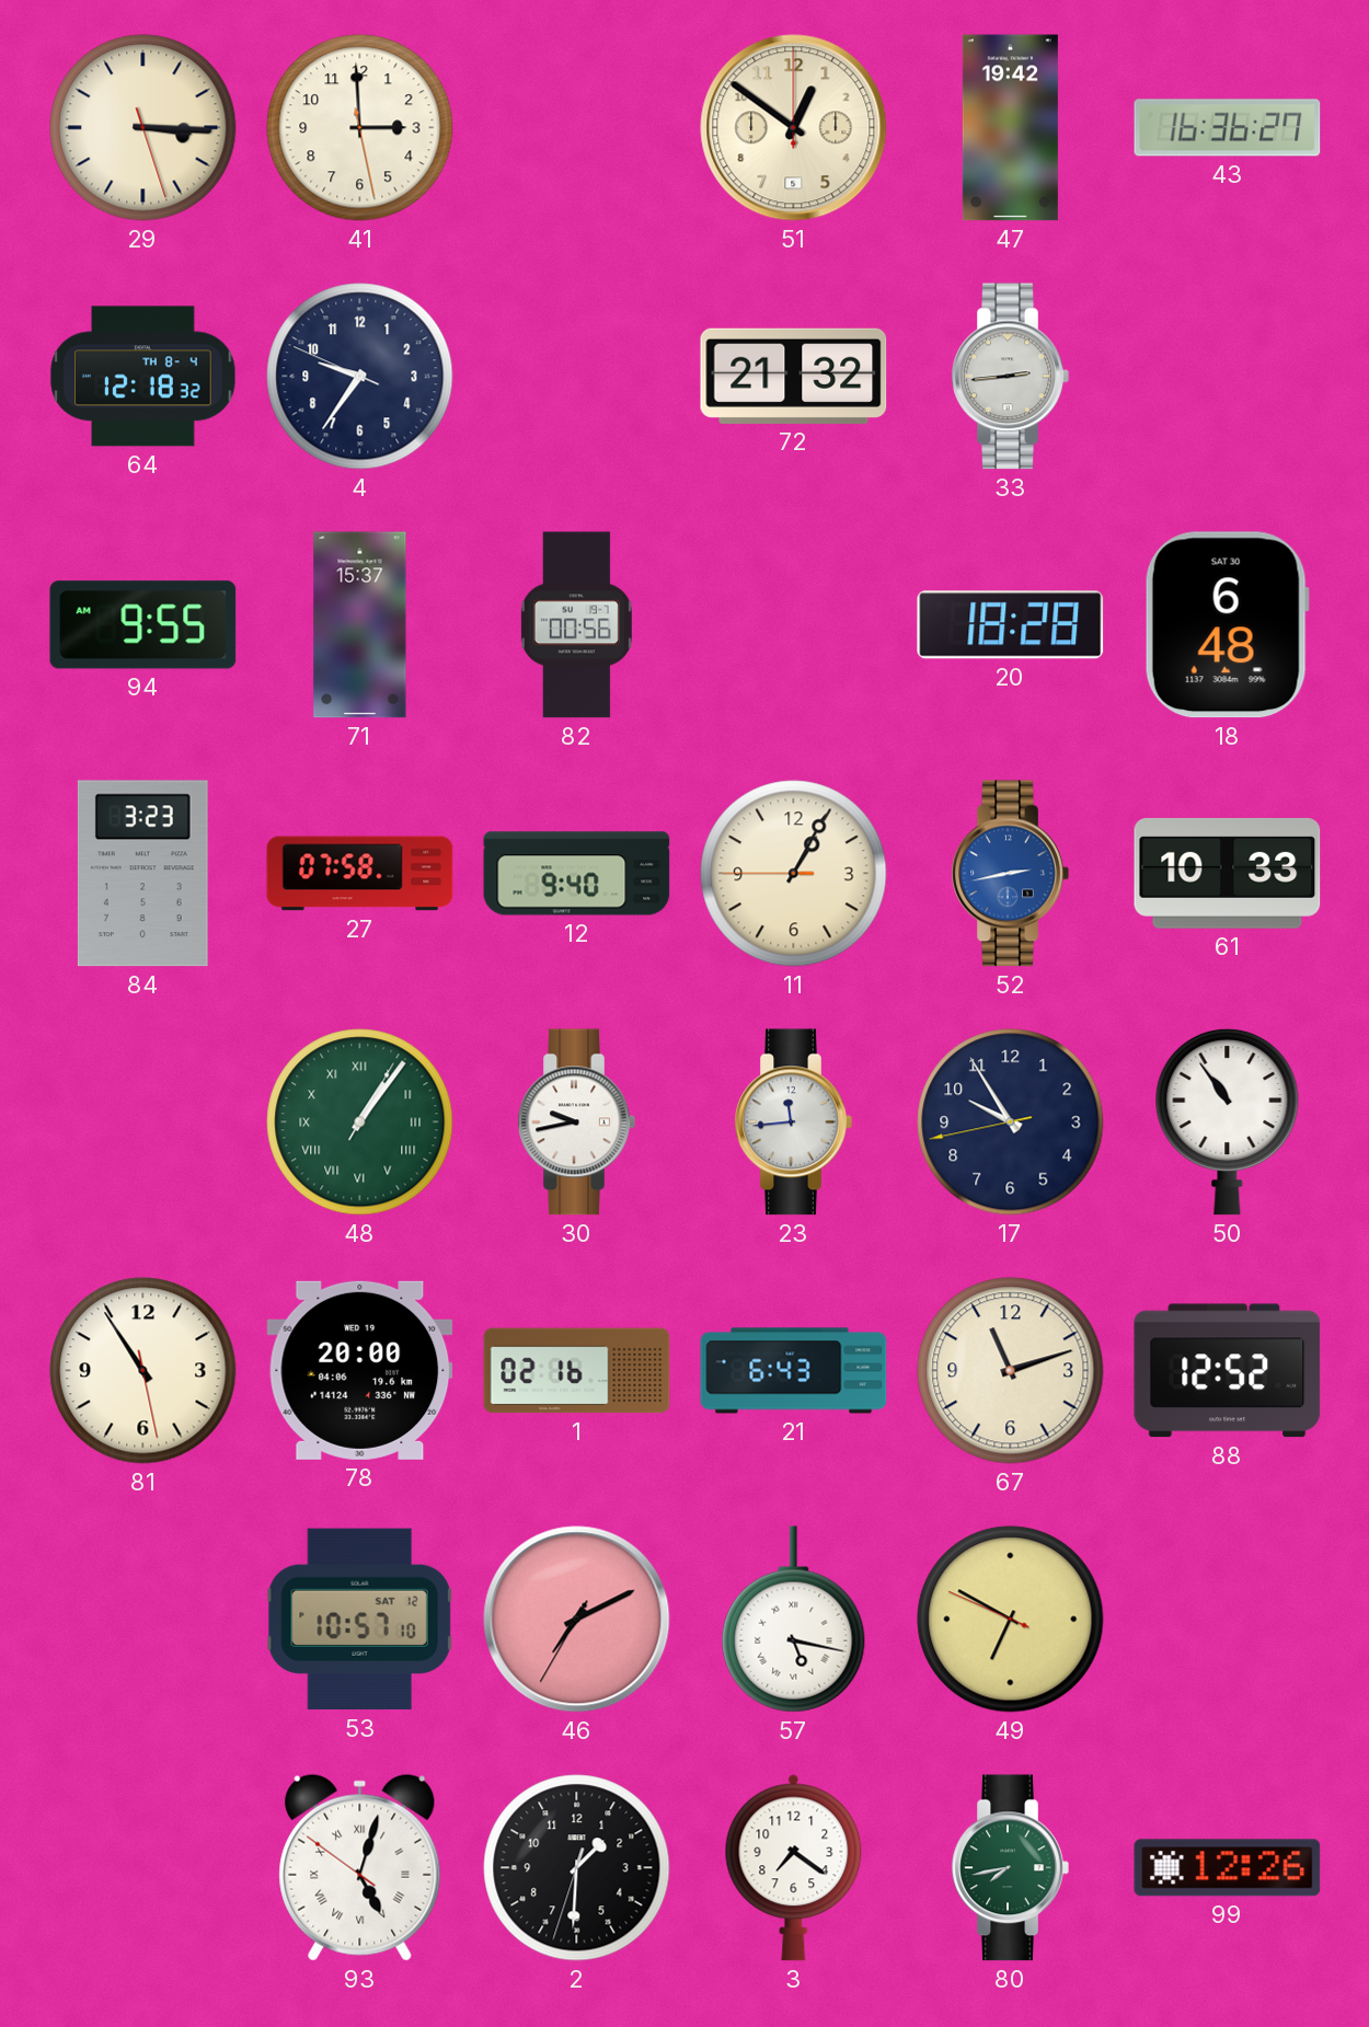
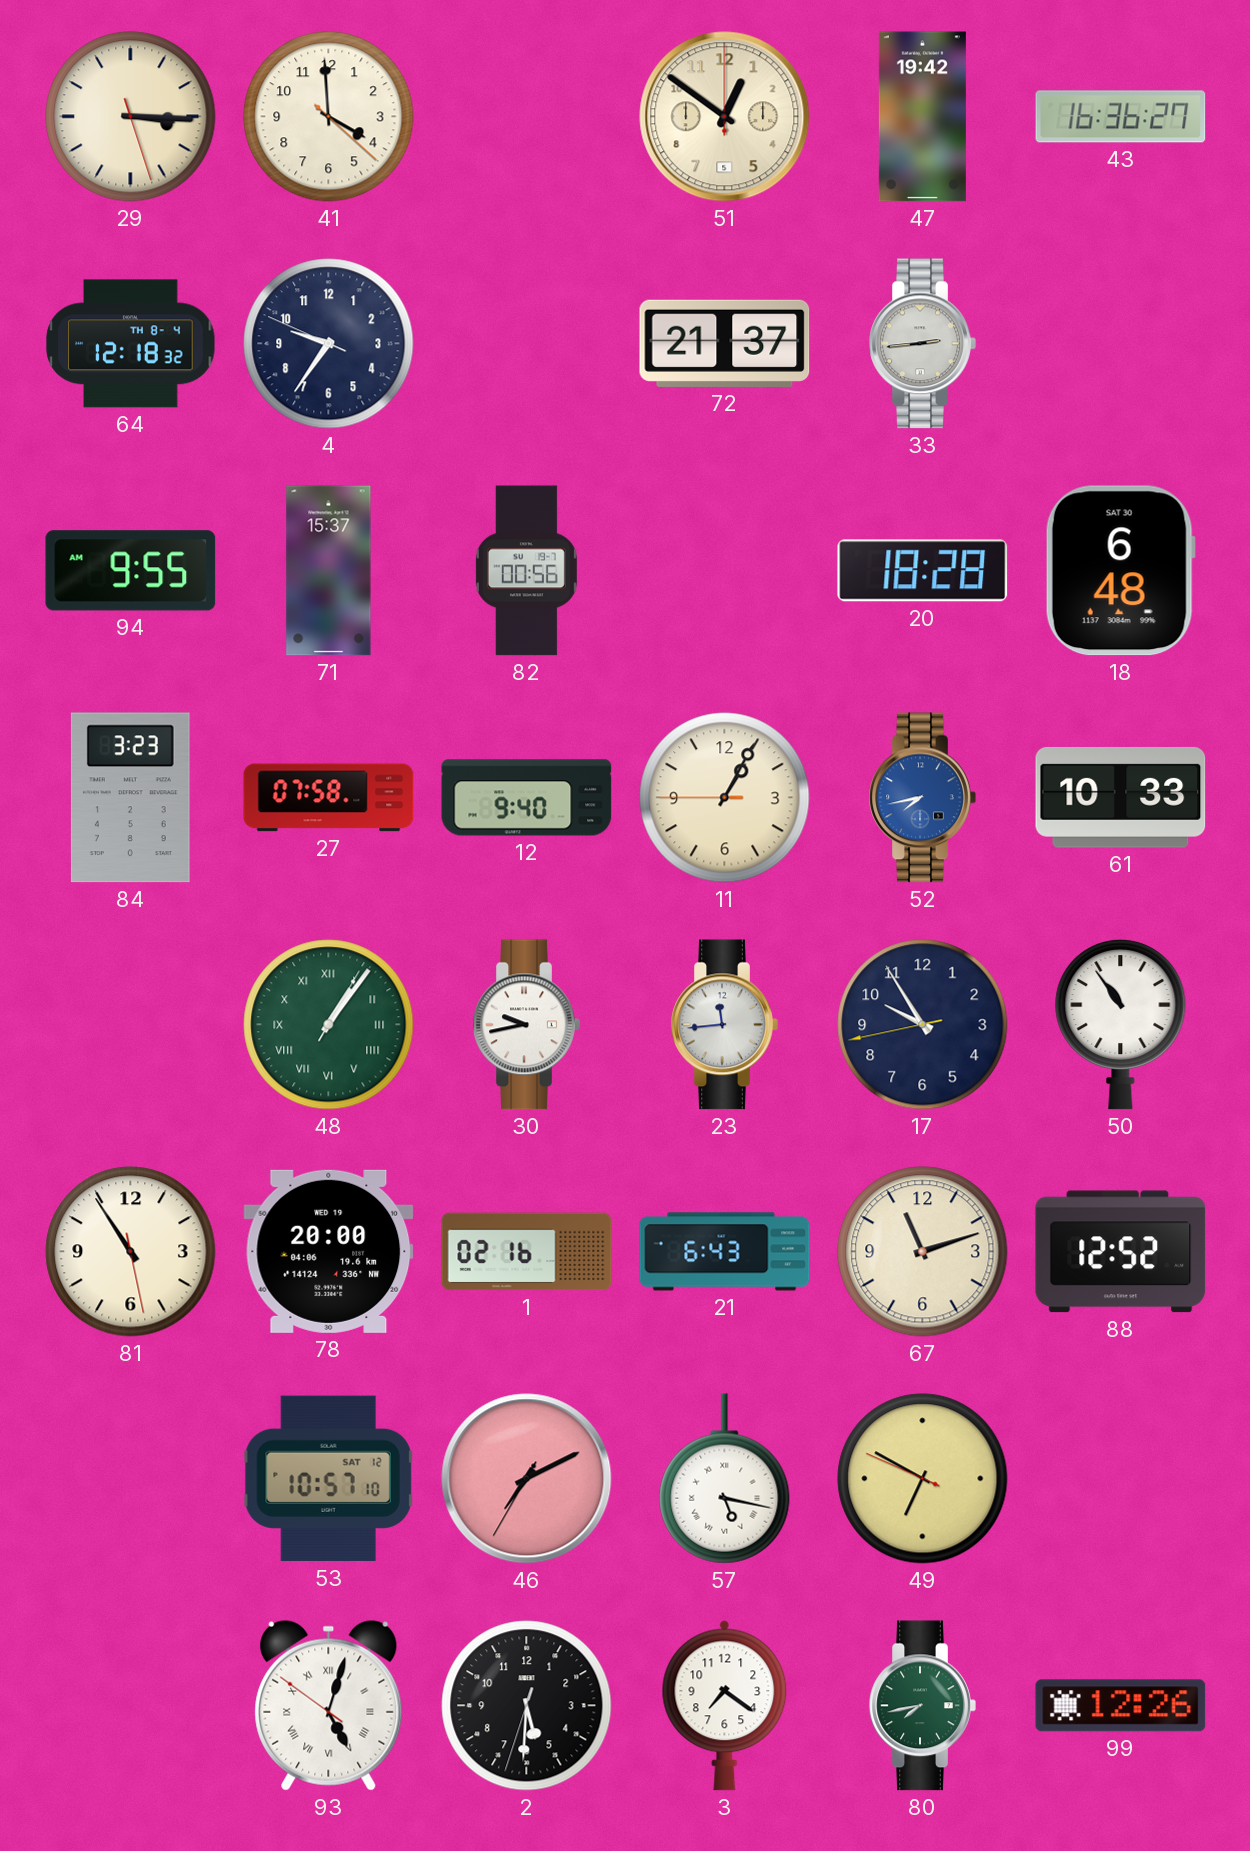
41: 2:59 -> 3:59
72: 21:32 -> 21:37
52: 2:43 -> 7:43
2: 1:30 -> 5:30
